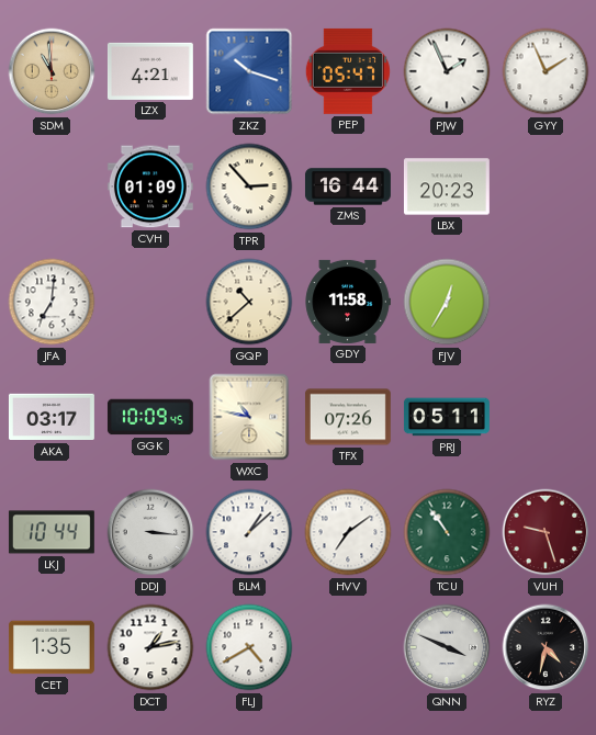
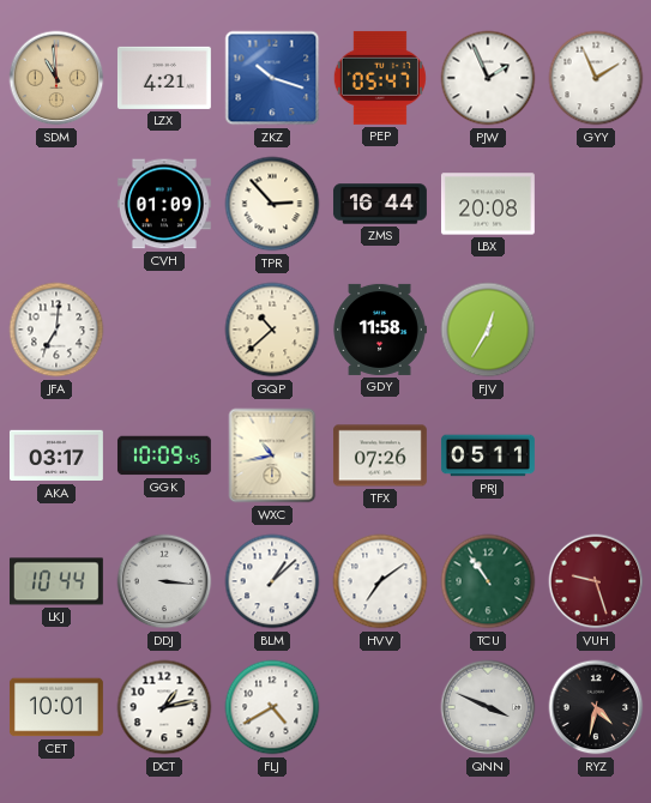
LBX: 20:23 -> 20:08
WXC: 10:47 -> 10:43
CET: 1:35 -> 10:01
